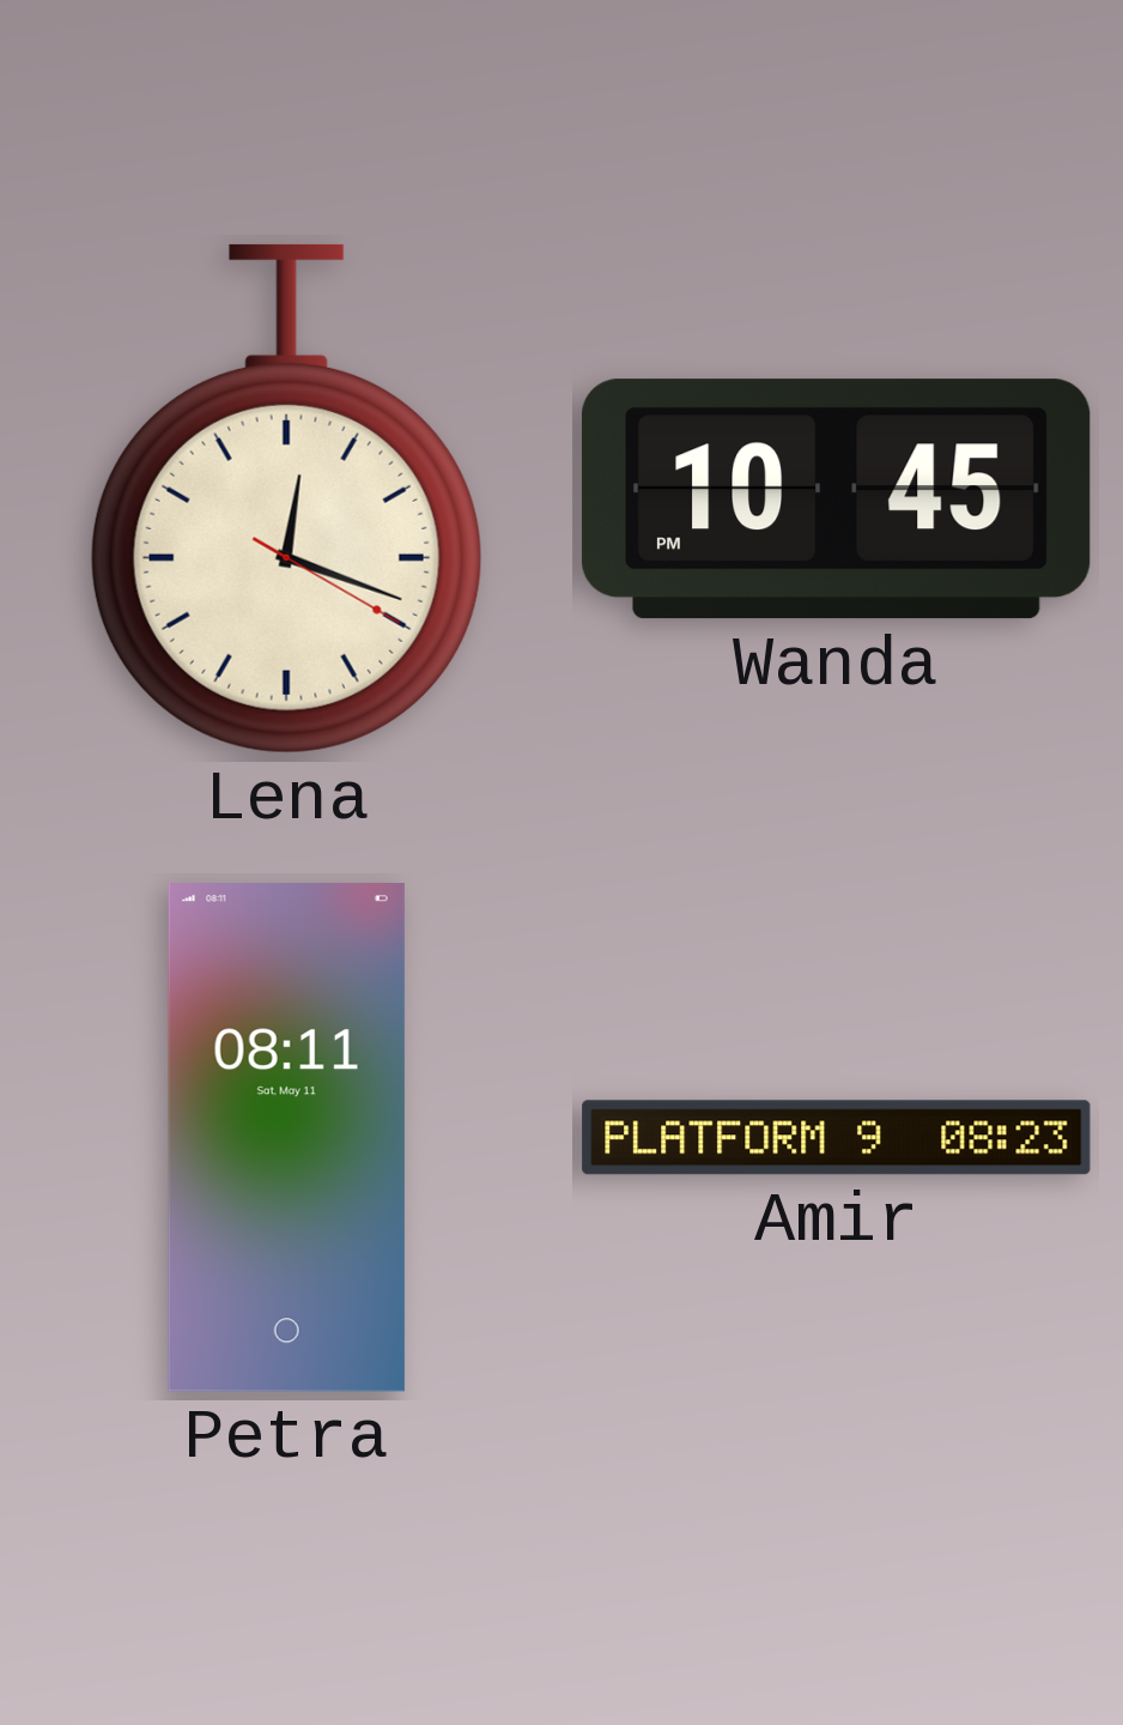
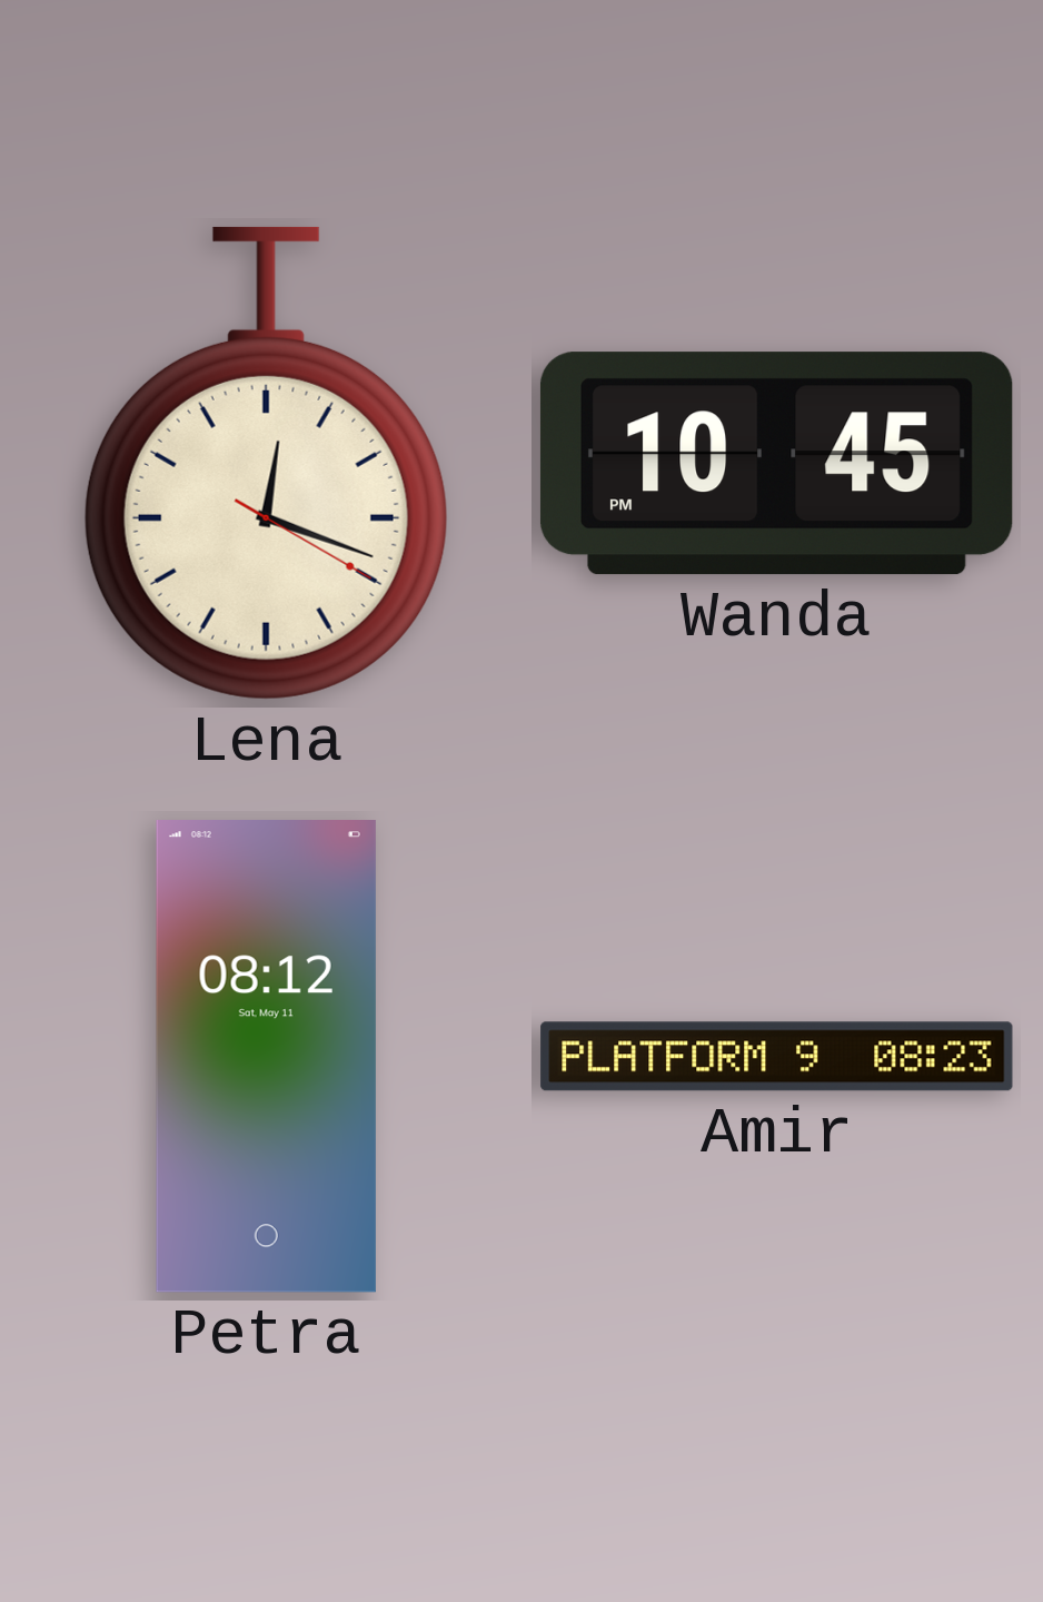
Petra: 08:11 -> 08:12
